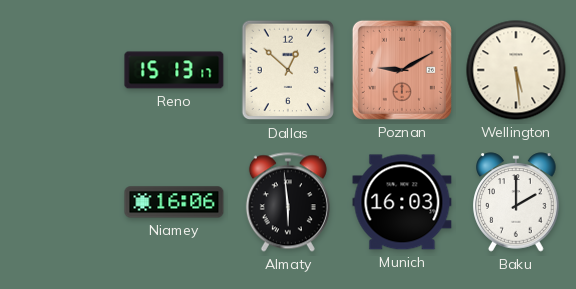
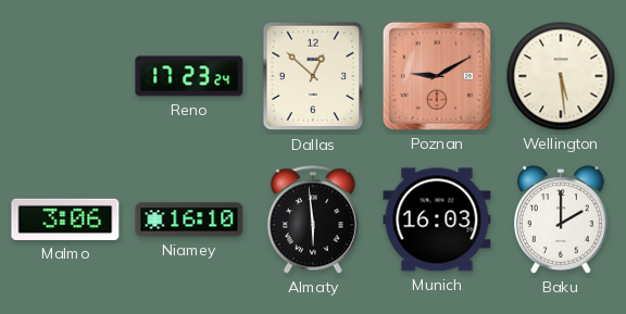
Reno: 15:13 -> 17:23
Malmo: none -> 3:06
Niamey: 16:06 -> 16:10
